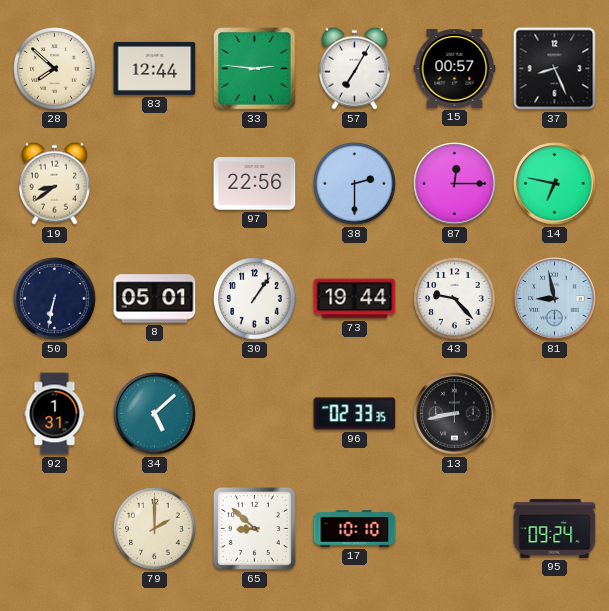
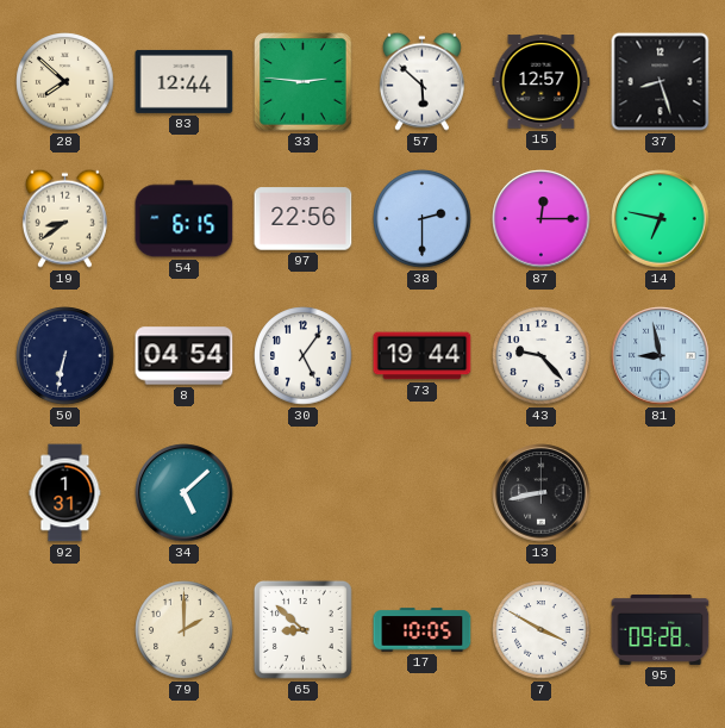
57: 7:05 -> 5:52
15: 00:57 -> 12:57
37: 8:26 -> 8:27
54: none -> 6:15
8: 05:01 -> 04:54
30: 1:06 -> 5:06
96: 02:33 -> none
17: 10:10 -> 10:05
7: none -> 3:50
95: 09:24 -> 09:28
